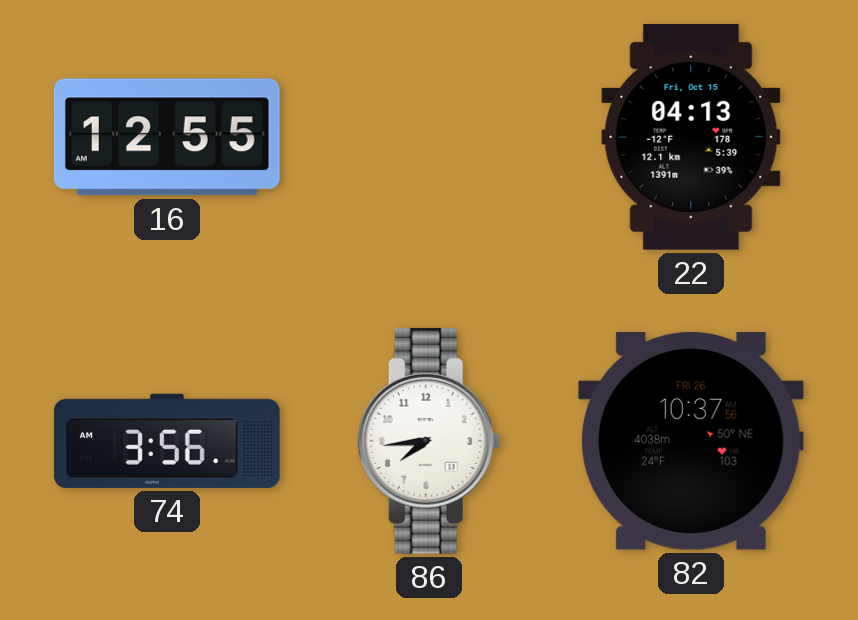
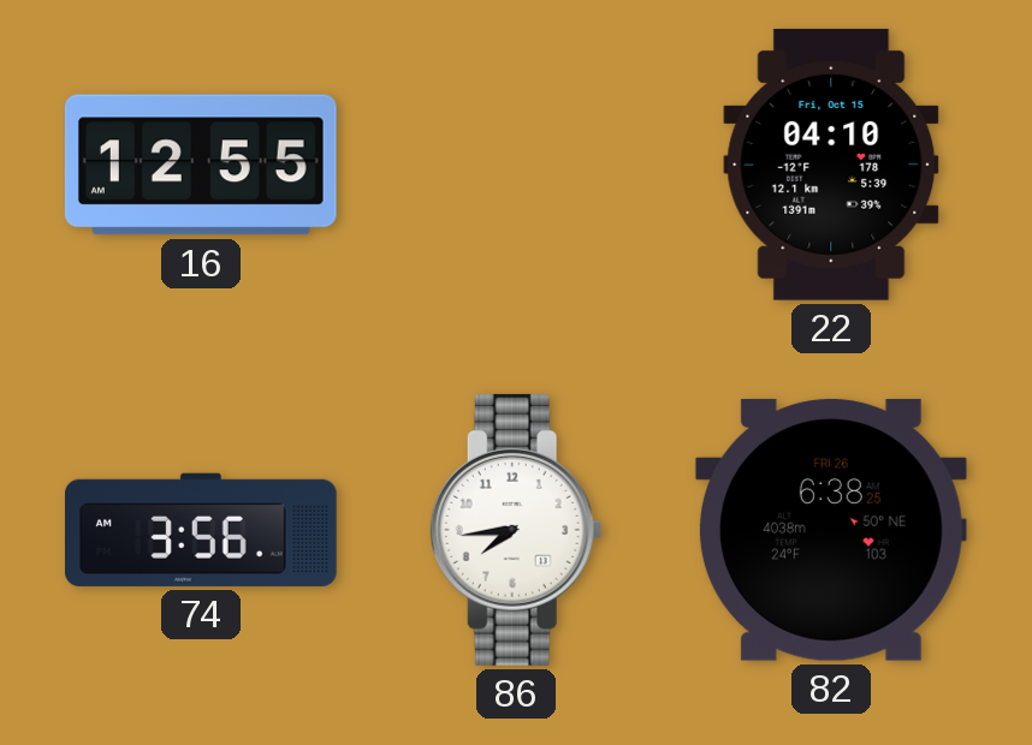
22: 04:13 -> 04:10
82: 10:37 -> 6:38
